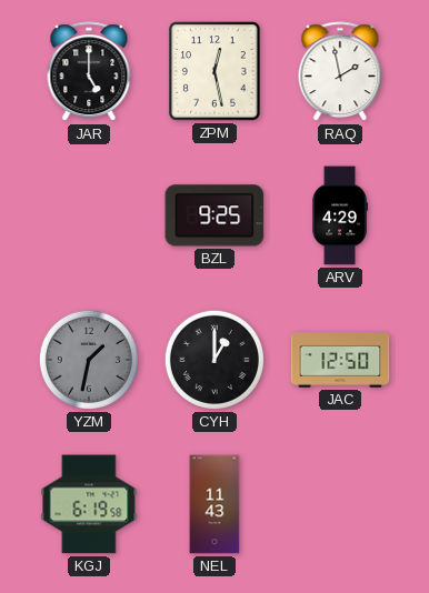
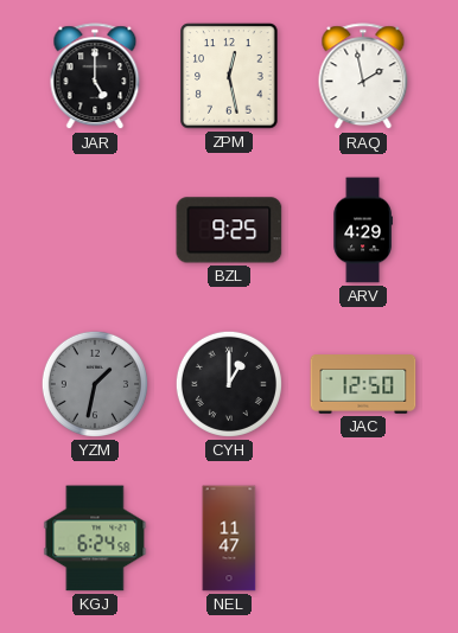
KGJ: 6:19 -> 6:24
NEL: 11:43 -> 11:47
